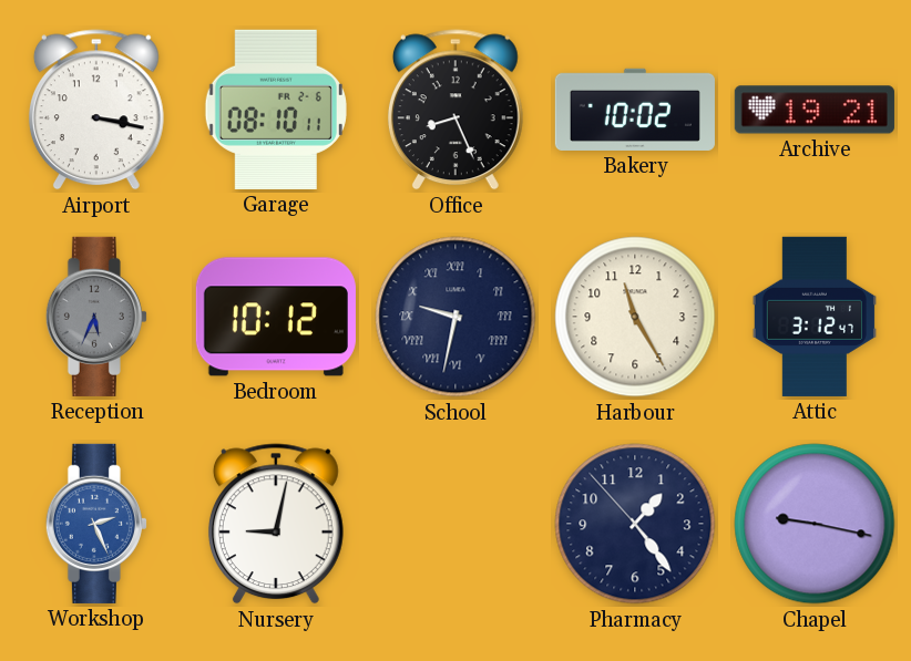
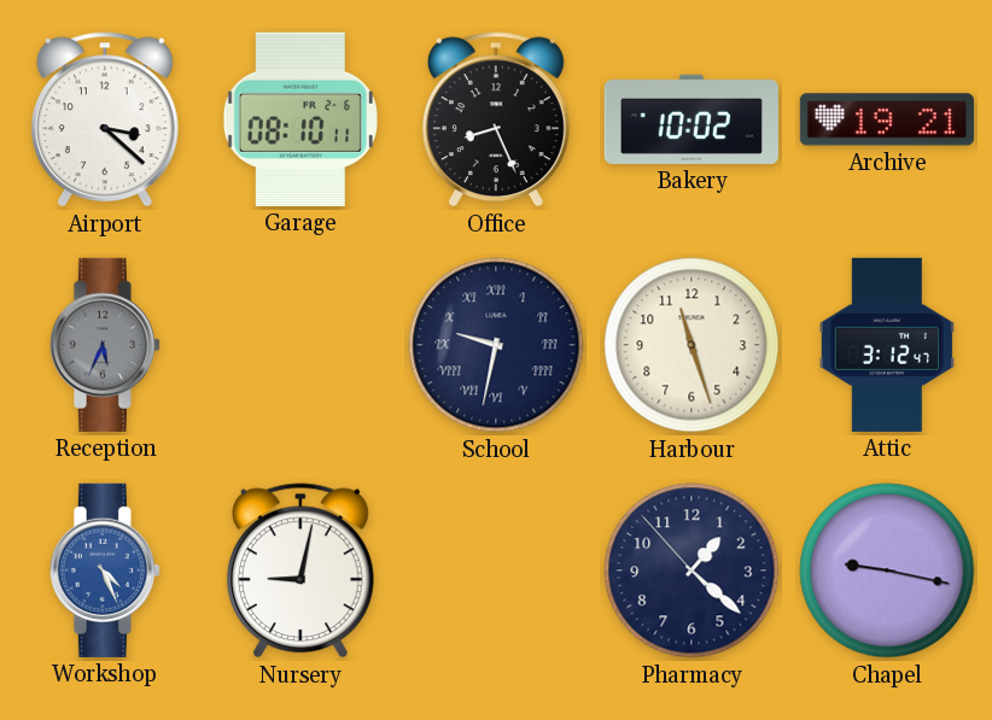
Airport: 3:17 -> 3:22
Bedroom: 10:12 -> none
Harbour: 11:25 -> 11:27
Workshop: 2:26 -> 4:26
Pharmacy: 1:23 -> 1:21
